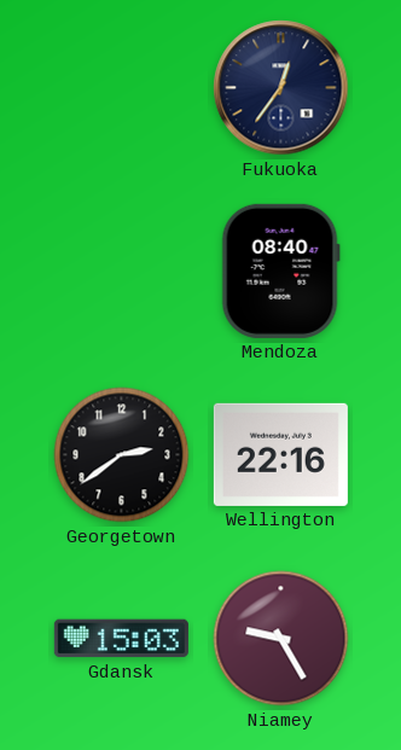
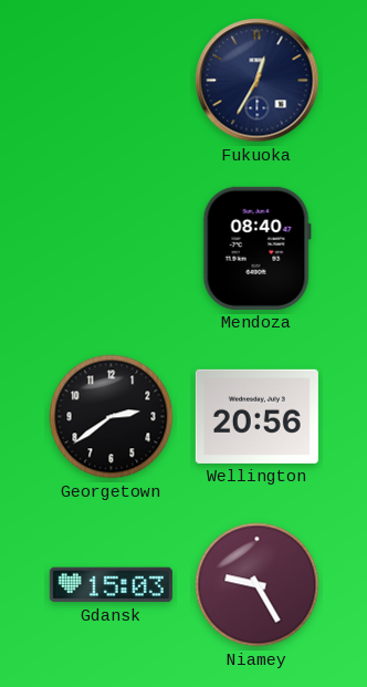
Fukuoka: 12:36 -> 12:35
Wellington: 22:16 -> 20:56
